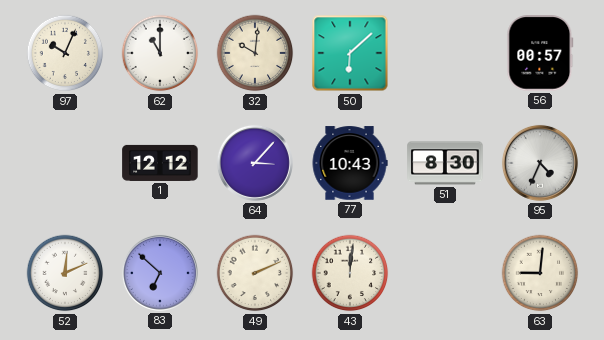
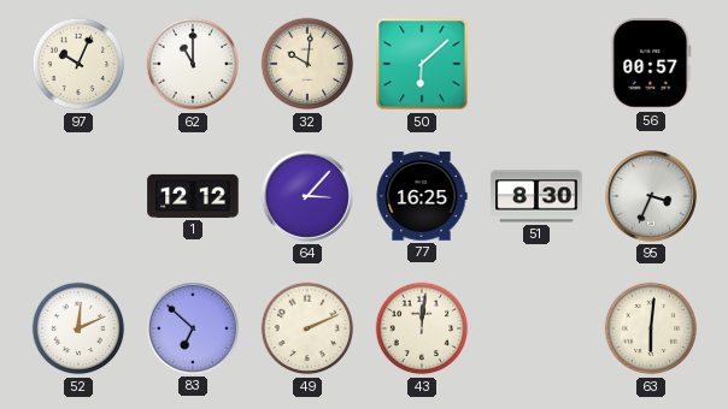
77: 10:43 -> 16:25
95: 4:34 -> 3:34
63: 9:01 -> 6:01
